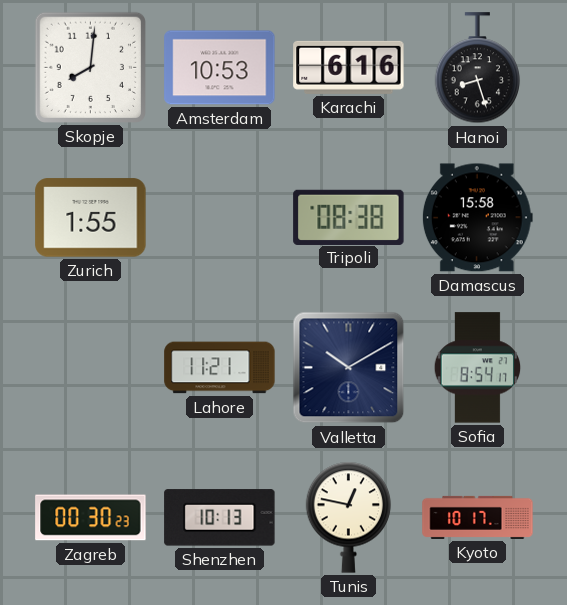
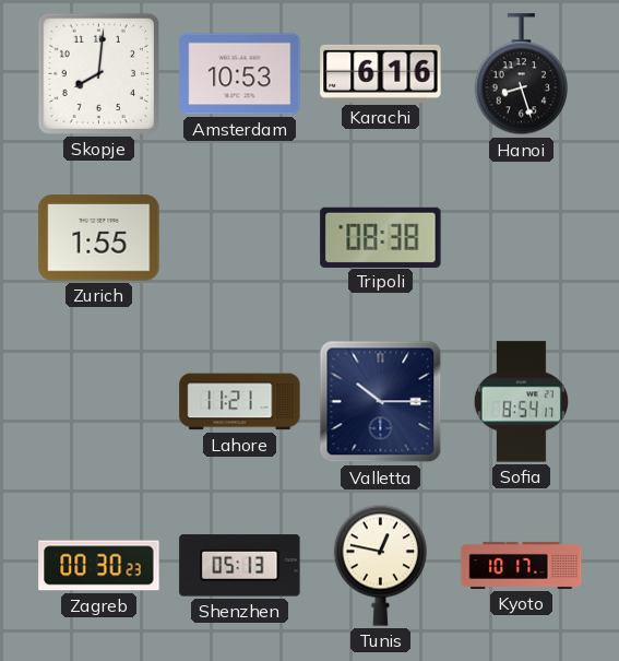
Damascus: 15:58 -> none
Valletta: 10:10 -> 10:15
Shenzhen: 10:13 -> 05:13
